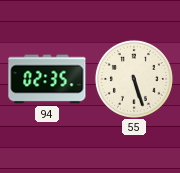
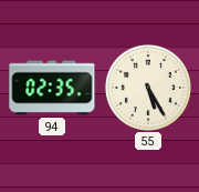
55: 5:27 -> 5:25
